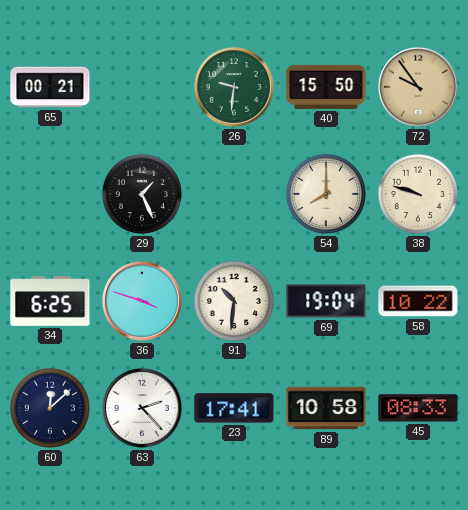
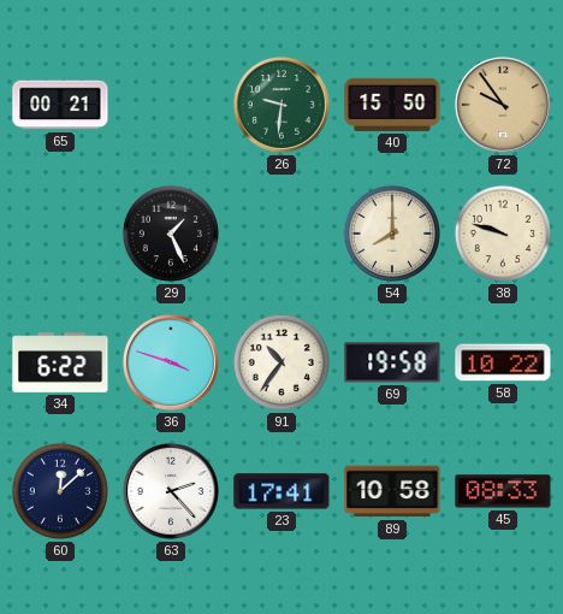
34: 6:25 -> 6:22
91: 10:31 -> 10:36
69: 19:04 -> 19:58
